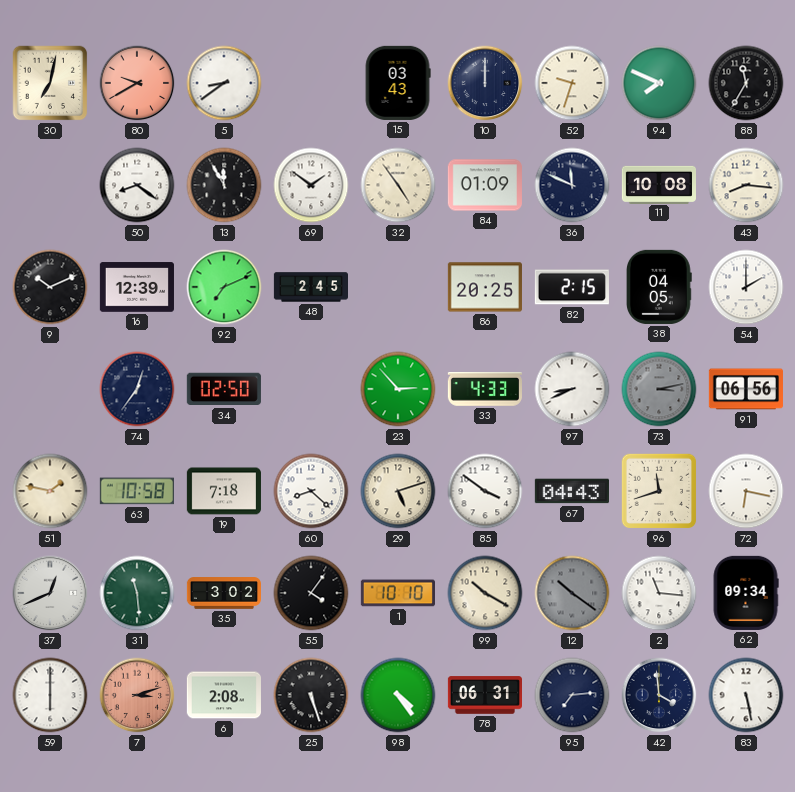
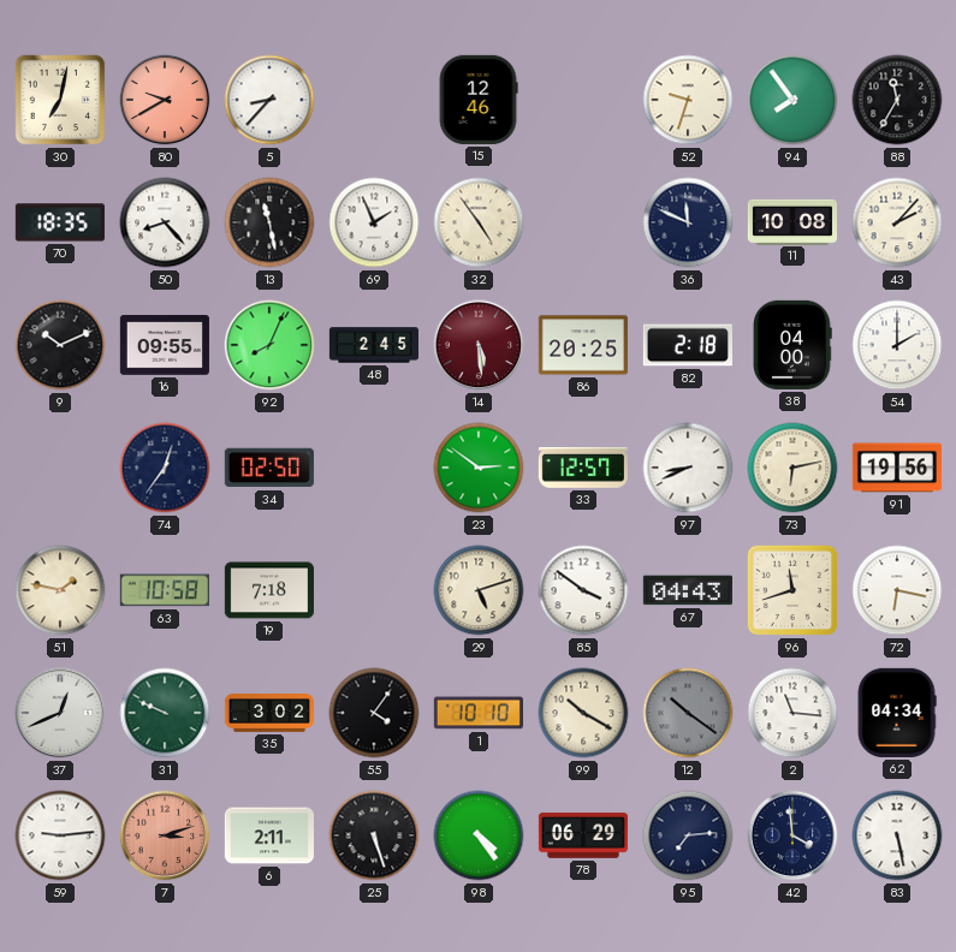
5: 8:39 -> 8:37
15: 03:43 -> 12:46
10: 12:00 -> none
94: 7:49 -> 7:54
70: none -> 18:35
50: 8:21 -> 8:23
13: 11:55 -> 11:28
69: 1:51 -> 1:56
84: 01:09 -> none
43: 8:16 -> 2:07
16: 12:39 -> 09:55
92: 7:11 -> 8:04
14: none -> 5:29
82: 2:15 -> 2:18
38: 04:05 -> 04:00
23: 2:53 -> 2:51
33: 4:33 -> 12:57
73: 3:13 -> 6:13
73 dial: grey -> cream
91: 06:56 -> 19:56
60: 8:22 -> none
31: 11:29 -> 9:49
62: 09:34 -> 04:34
59: 6:00 -> 9:14
6: 2:08 -> 2:11
78: 06:31 -> 06:29
